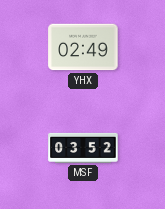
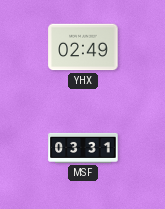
MSF: 03:52 -> 03:31
